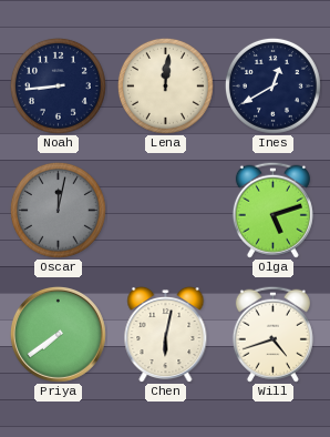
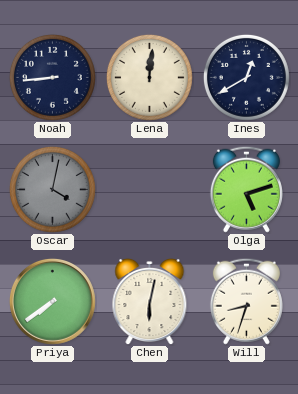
Oscar: 12:02 -> 4:02
Will: 4:42 -> 8:33
